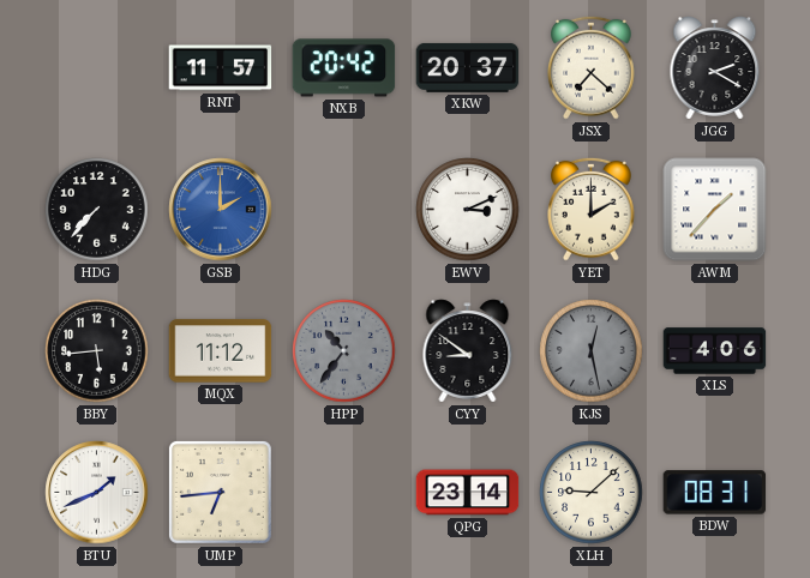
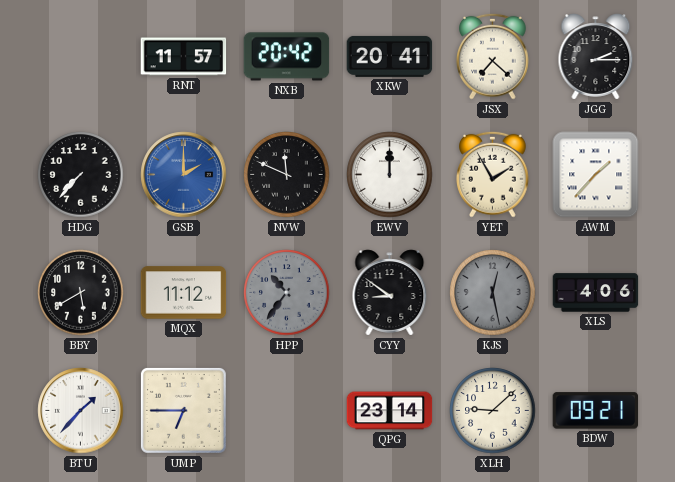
XKW: 20:37 -> 20:41
JGG: 2:20 -> 2:15
NVW: none -> 11:49
EWV: 3:11 -> 12:00
YET: 2:00 -> 1:55
BBY: 5:44 -> 5:40
BTU: 1:41 -> 1:37
UMP: 6:44 -> 6:45
BDW: 08:31 -> 09:21
